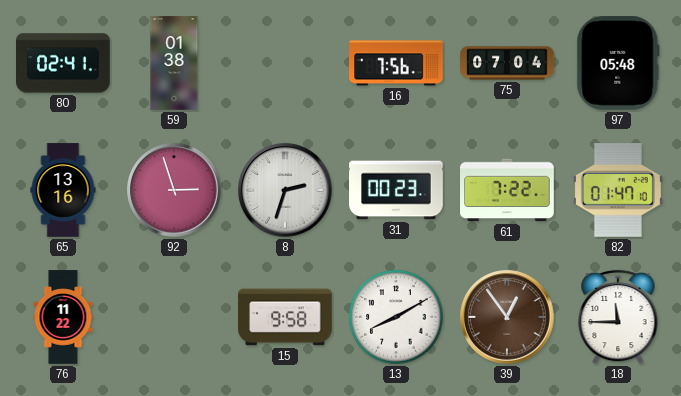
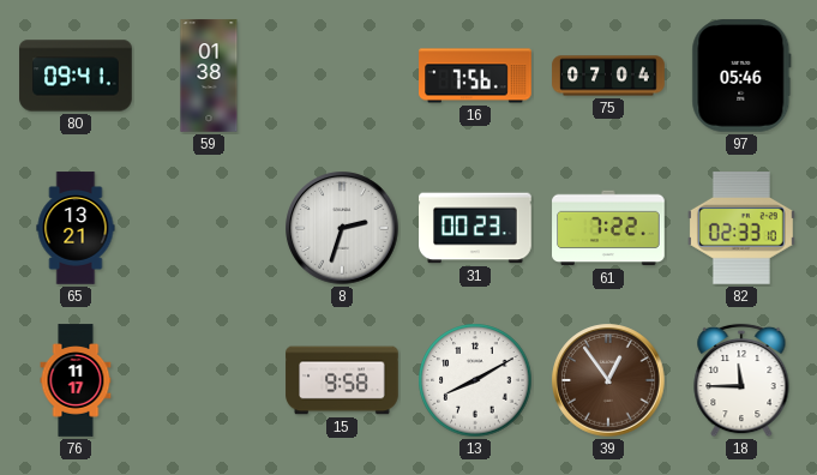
80: 02:41 -> 09:41
97: 05:48 -> 05:46
65: 13:16 -> 13:21
92: 2:57 -> none
82: 01:47 -> 02:33
76: 11:22 -> 11:17
